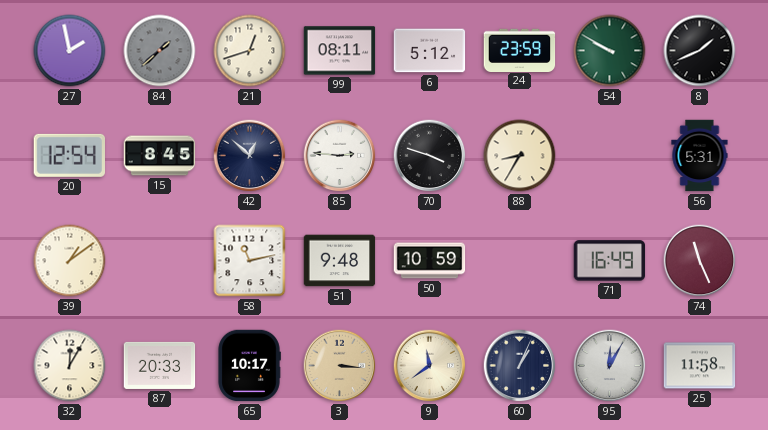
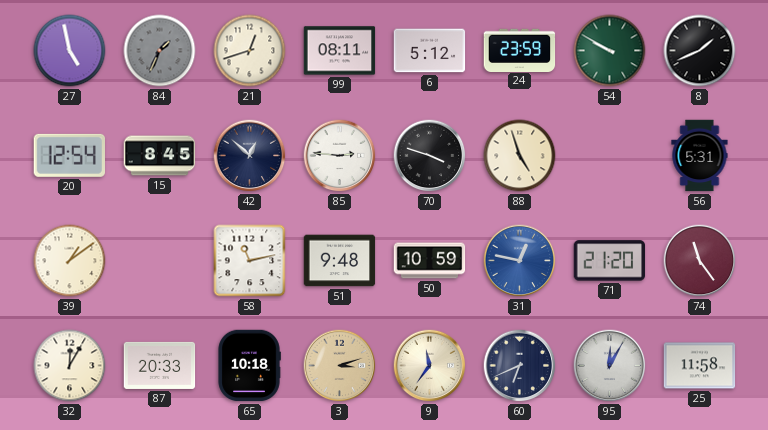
27: 1:58 -> 4:58
84: 1:38 -> 1:34
88: 8:35 -> 4:57
31: none -> 12:47
71: 16:49 -> 21:20
74: 11:26 -> 11:24
65: 10:17 -> 10:18
3: 3:16 -> 3:12
9: 11:39 -> 11:36
60: 1:04 -> 6:41
